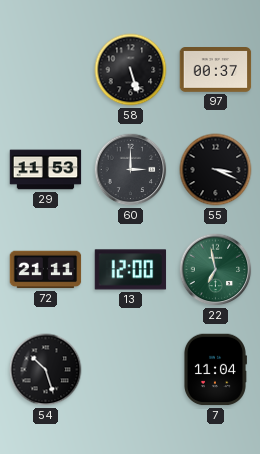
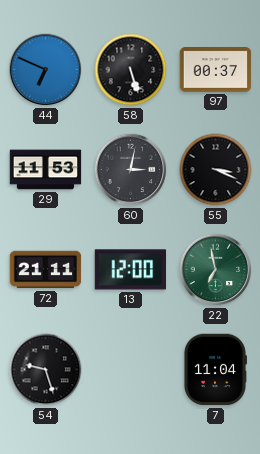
44: none -> 6:49
60: 3:00 -> 3:02
54: 10:27 -> 9:27
